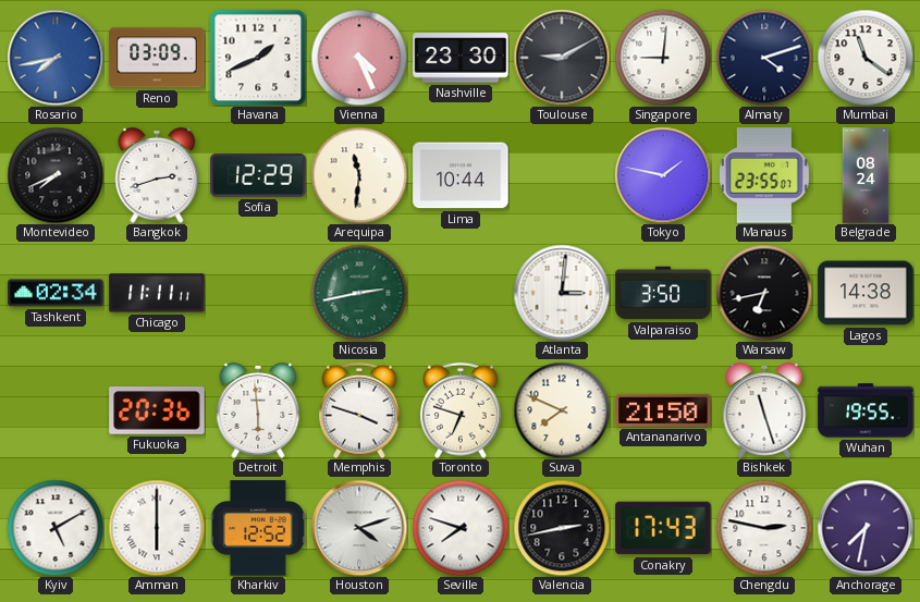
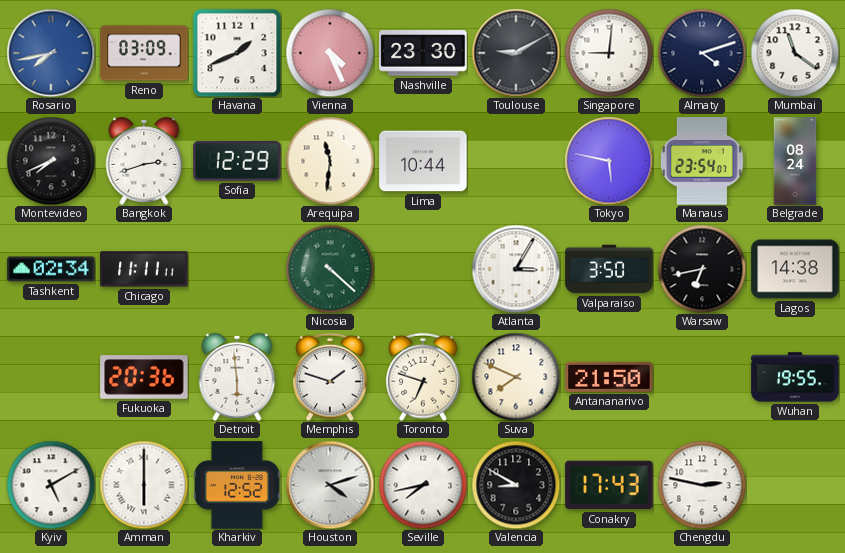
Tokyo: 1:47 -> 5:47
Manaus: 23:55 -> 23:54
Nicosia: 2:43 -> 4:22
Atlanta: 3:01 -> 3:05
Memphis: 3:48 -> 1:48
Bishkek: 11:27 -> none
Seville: 7:48 -> 7:43
Valencia: 2:43 -> 8:50
Anchorage: 7:32 -> none
